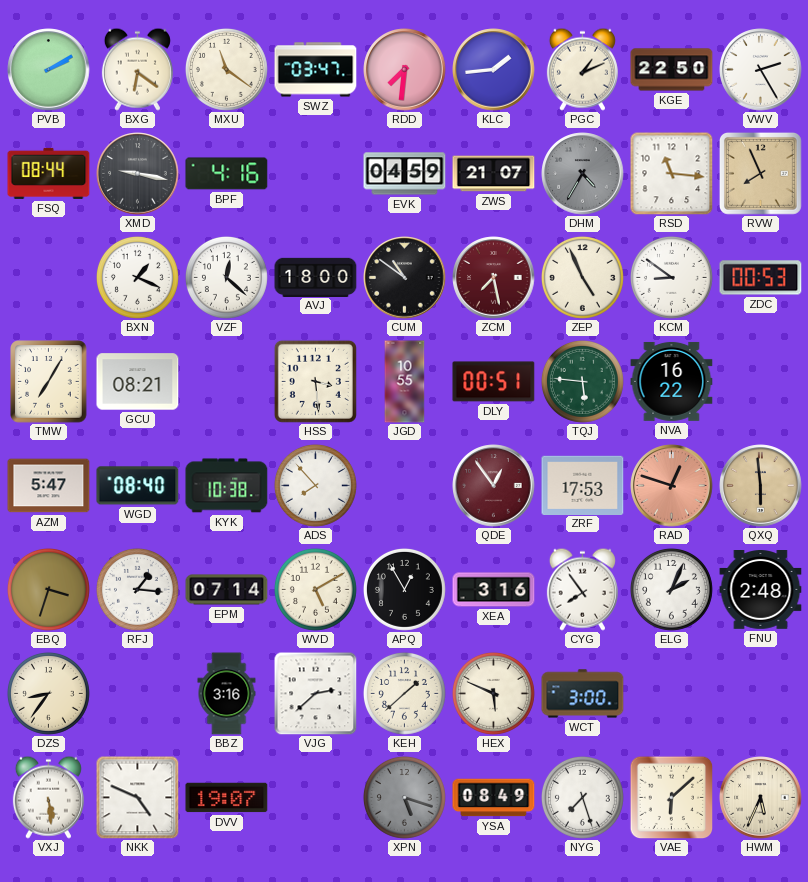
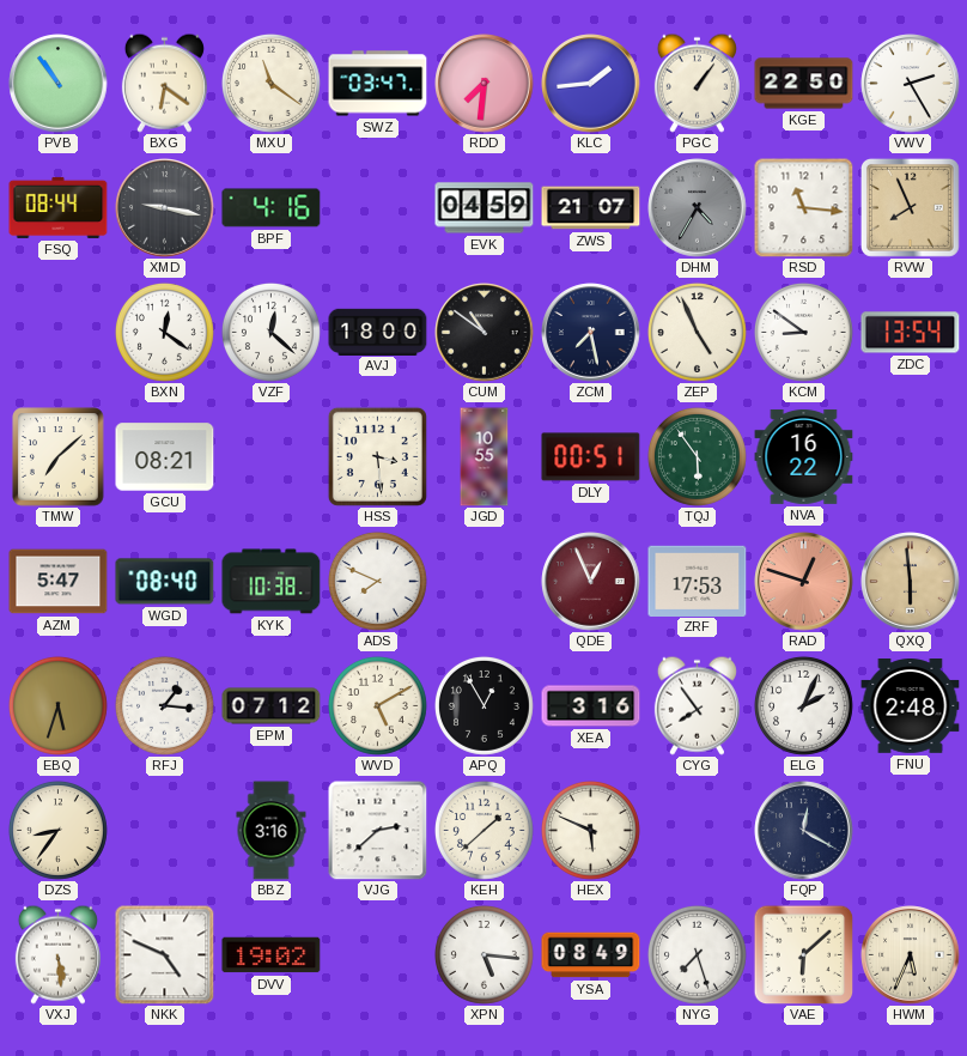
PVB: 2:10 -> 10:54
PGC: 1:11 -> 1:06
BXN: 1:19 -> 12:21
ZCM dial: burgundy -> navy
ZDC: 00:53 -> 13:54
TMW: 7:05 -> 7:08
TQJ: 5:46 -> 5:54
ADS: 7:53 -> 7:49
QDE: 12:54 -> 12:56
EBQ: 3:33 -> 5:33
EPM: 07:14 -> 07:12
WCT: 3:00 -> none
FQP: none -> 12:20
DVV: 19:07 -> 19:02
XPN: 5:18 -> 5:16
XPN dial: grey -> white
